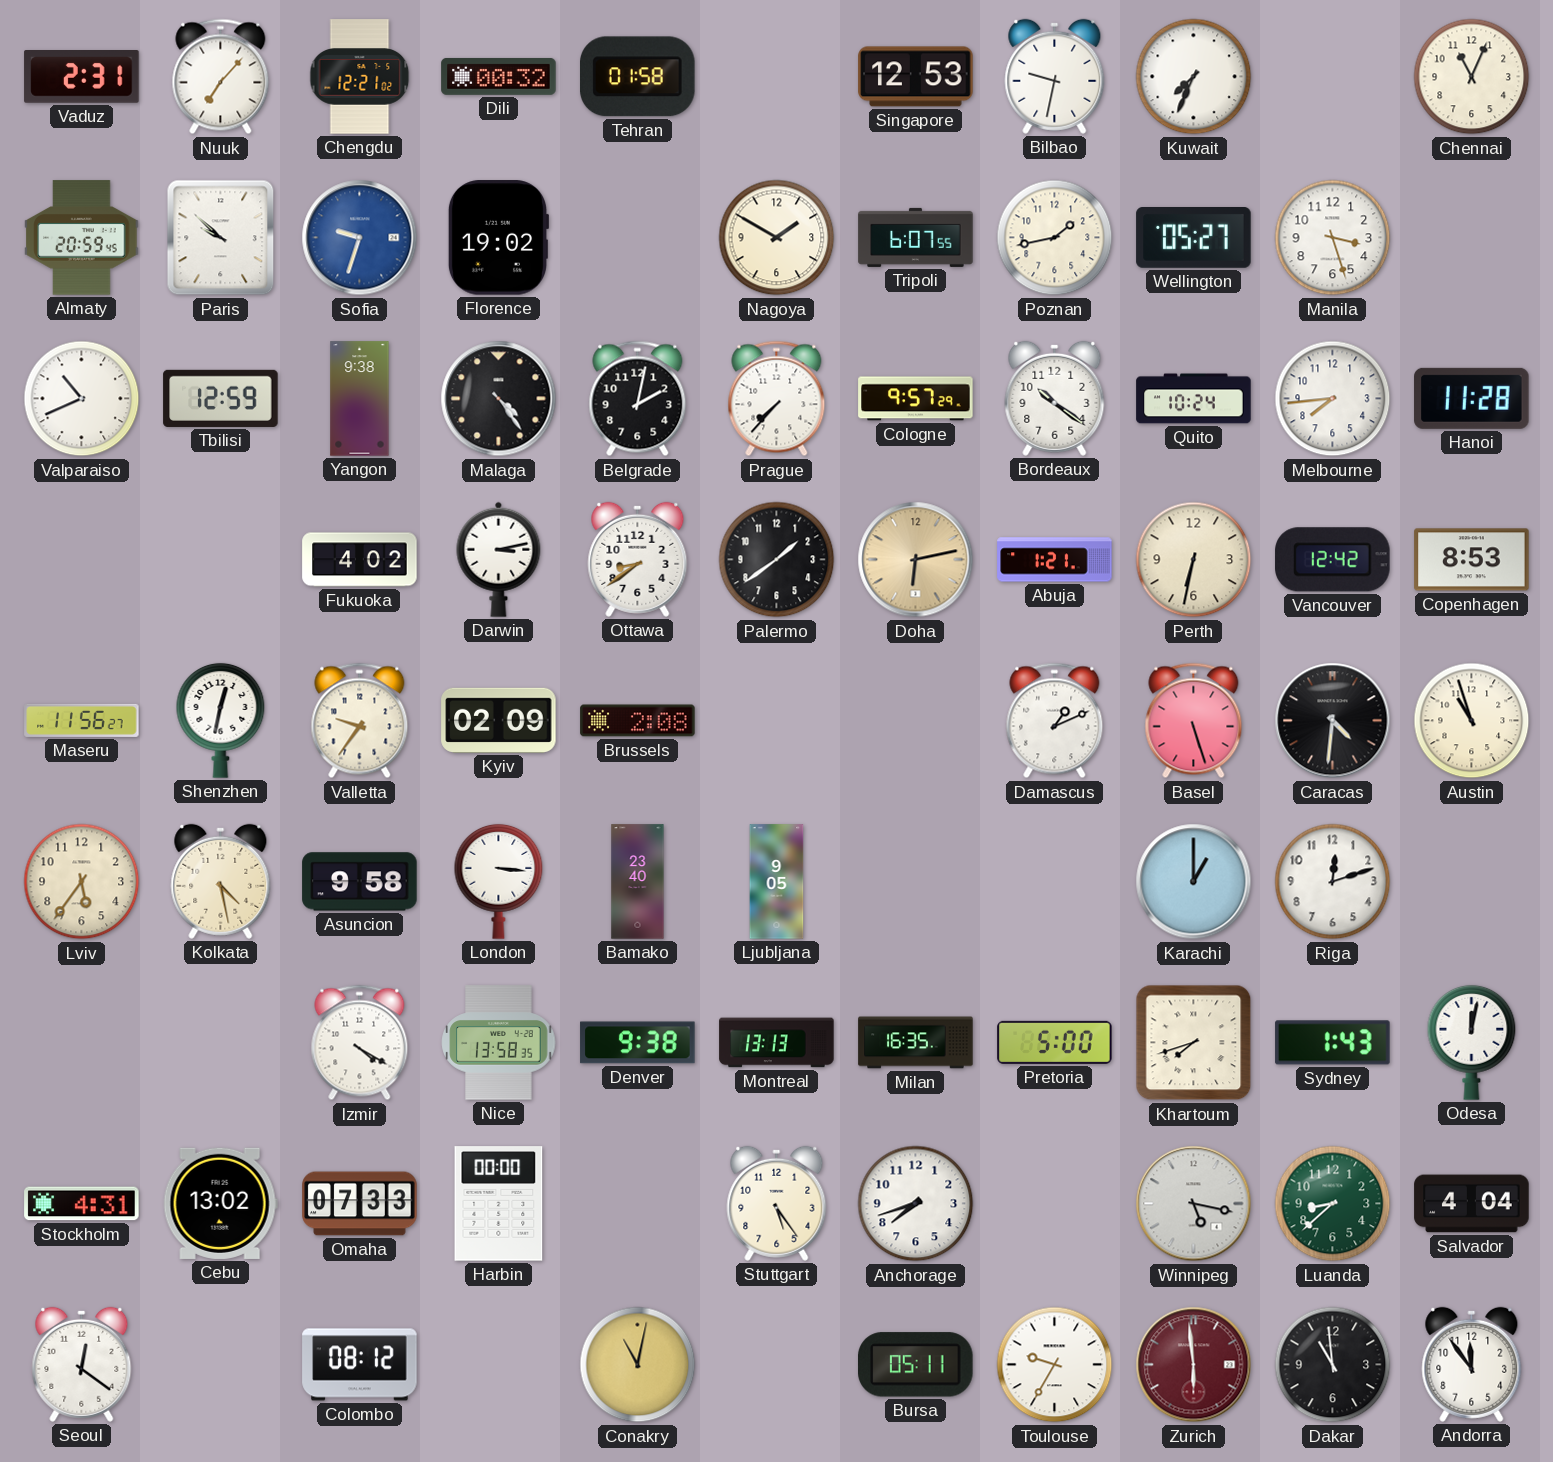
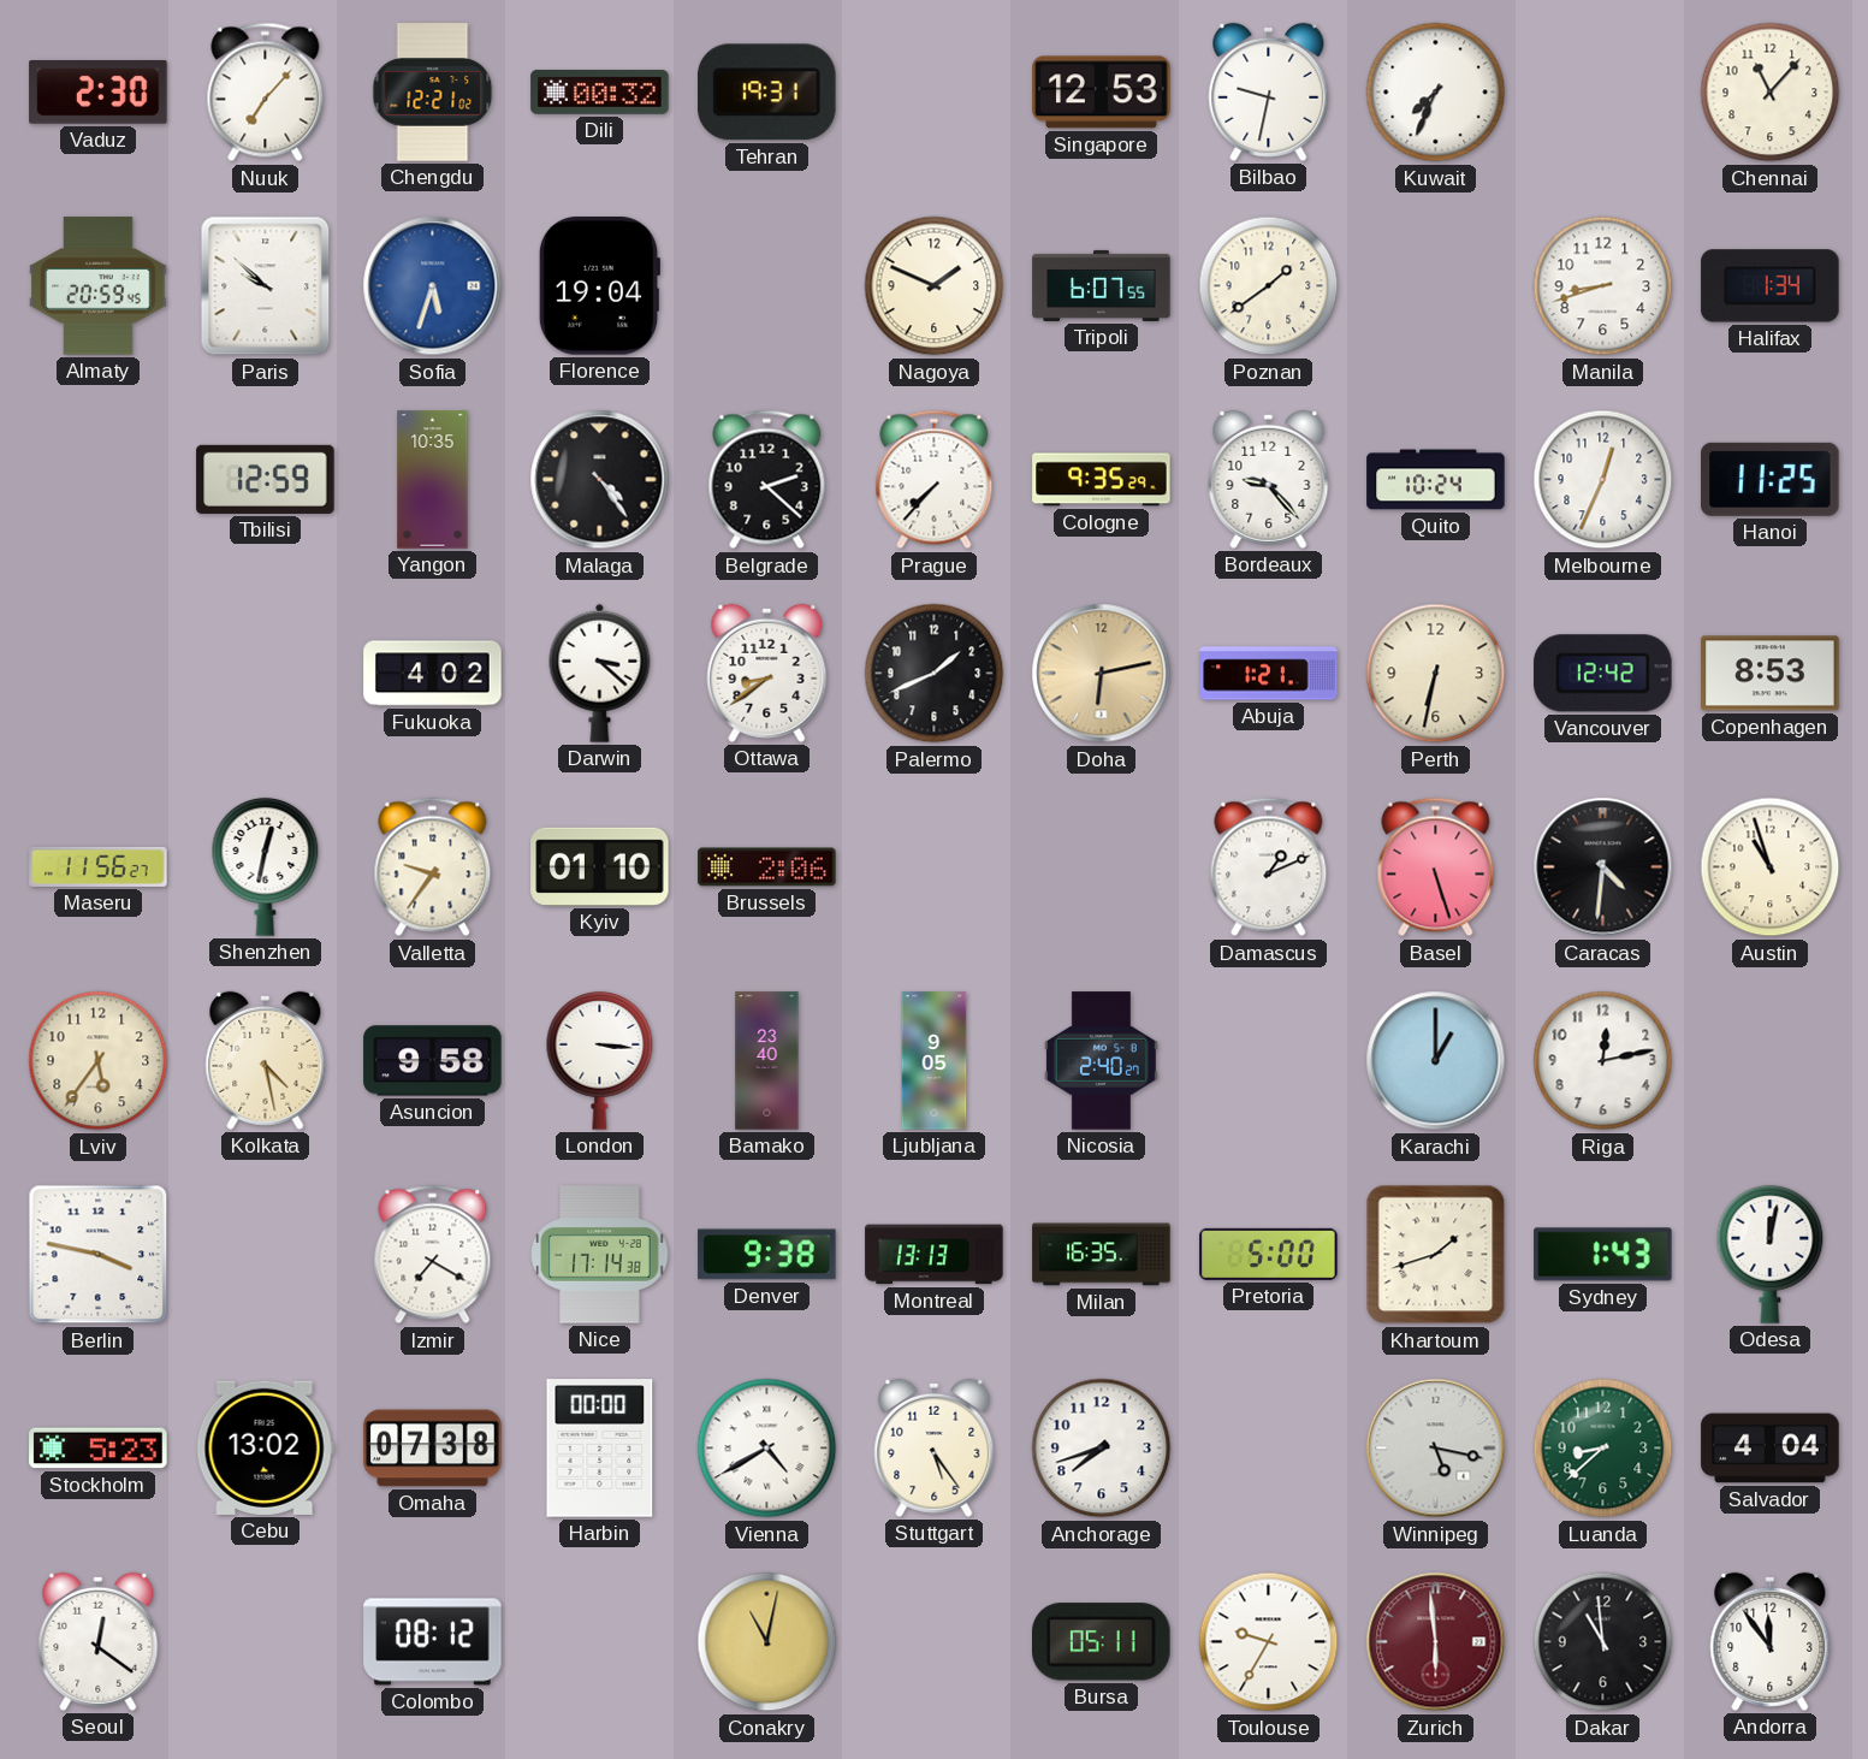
Vaduz: 2:31 -> 2:30
Tehran: 01:58 -> 19:31
Chennai: 11:04 -> 11:07
Sofia: 9:33 -> 5:33
Florence: 19:02 -> 19:04
Nagoya: 1:50 -> 1:49
Poznan: 1:43 -> 1:39
Wellington: 05:27 -> none
Manila: 3:27 -> 8:42
Halifax: none -> 1:34
Valparaiso: 10:41 -> none
Yangon: 9:38 -> 10:35
Belgrade: 2:02 -> 2:22
Cologne: 9:57 -> 9:35
Bordeaux: 10:21 -> 9:23
Melbourne: 7:44 -> 12:34
Hanoi: 11:28 -> 11:25
Darwin: 3:13 -> 3:22
Palermo: 1:39 -> 1:41
Kyiv: 02:09 -> 01:10
Brussels: 2:08 -> 2:06
Nicosia: none -> 2:40
Riga: 12:12 -> 12:13
Berlin: none -> 3:47
Izmir: 4:20 -> 7:20
Nice: 13:58 -> 17:14
Khartoum: 7:42 -> 1:42
Stockholm: 4:31 -> 5:23
Omaha: 07:33 -> 07:38
Vienna: none -> 4:40
